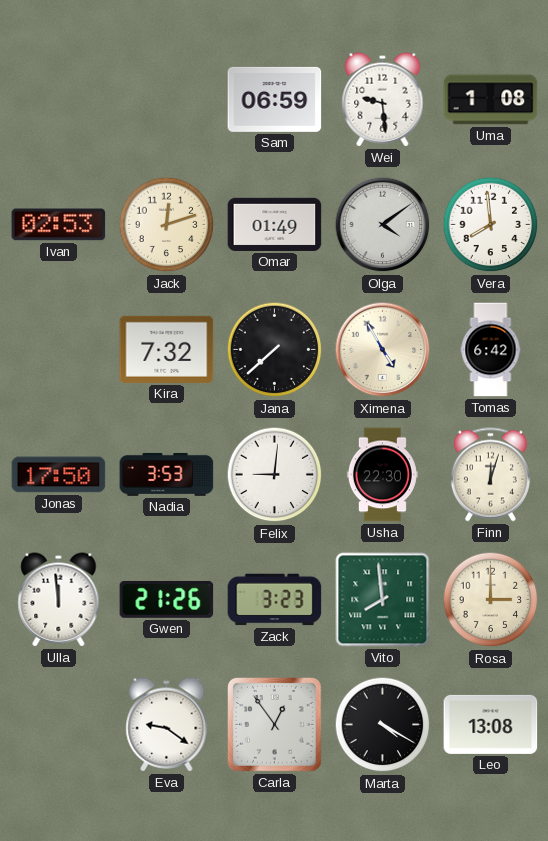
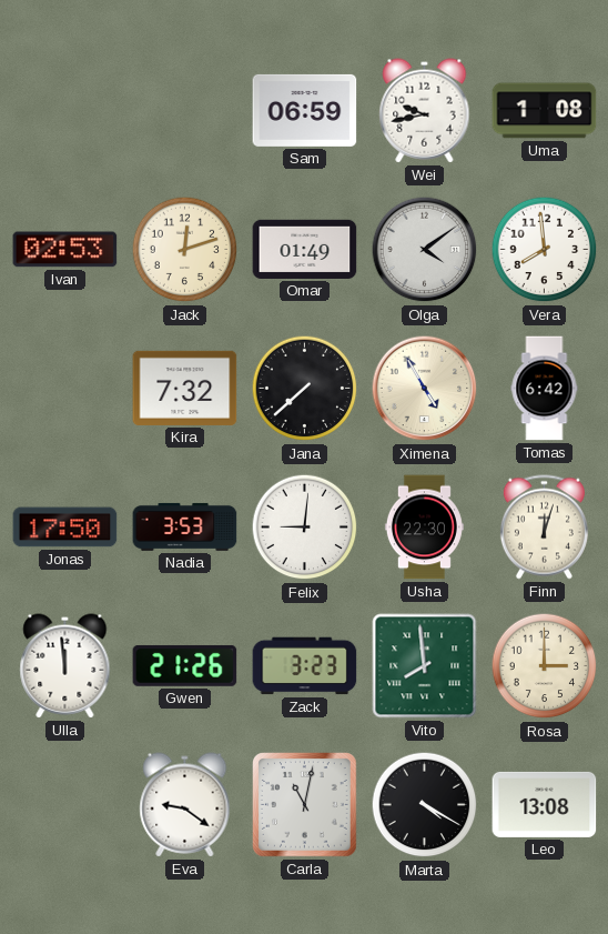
Wei: 9:29 -> 9:43
Carla: 12:54 -> 11:02
